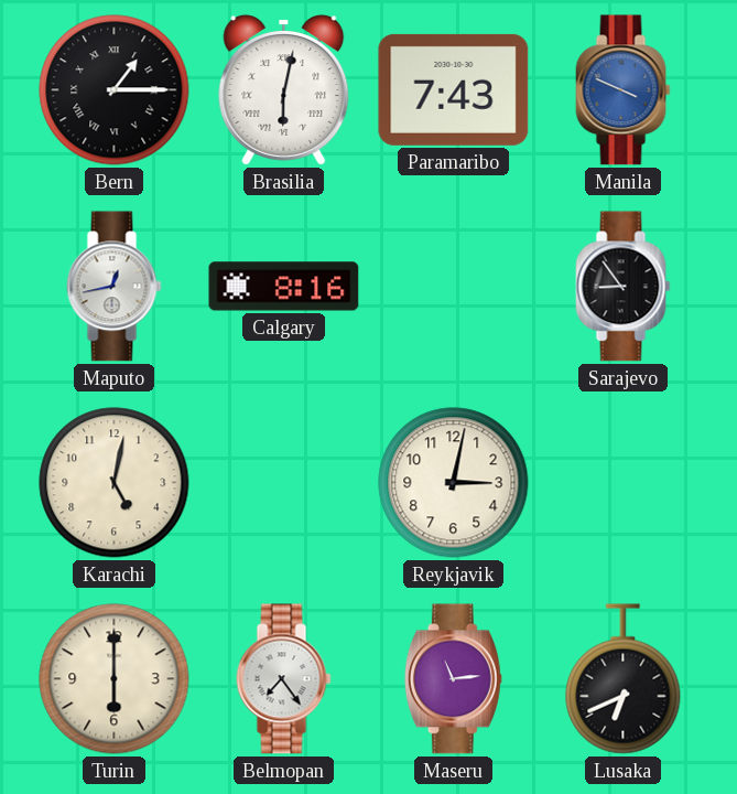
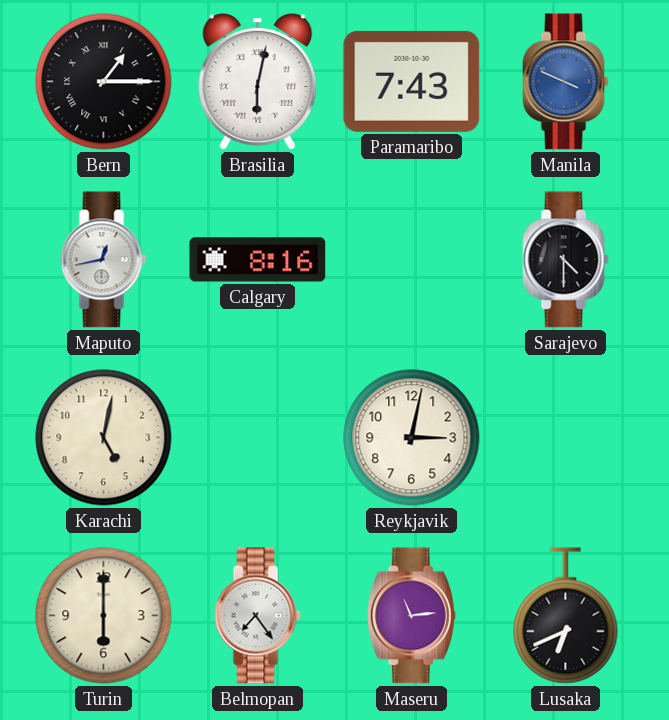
Sarajevo: 8:54 -> 4:30
